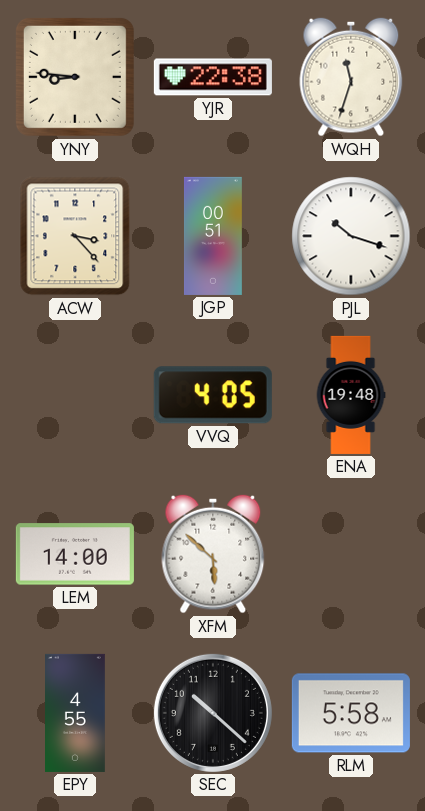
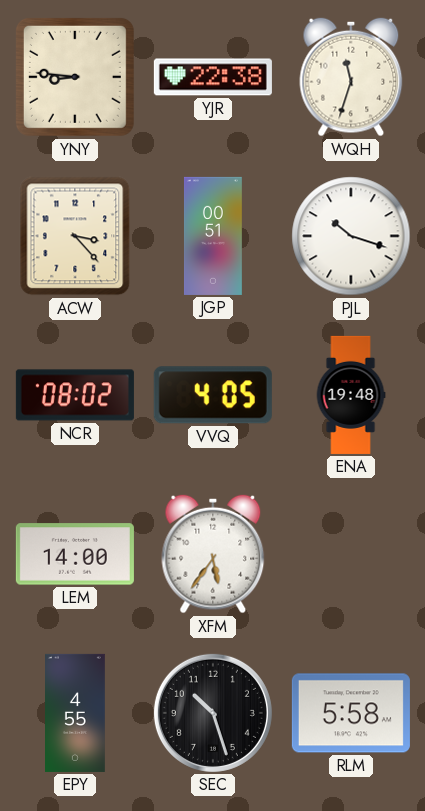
NCR: none -> 08:02
XFM: 5:52 -> 5:36
SEC: 10:22 -> 10:27
